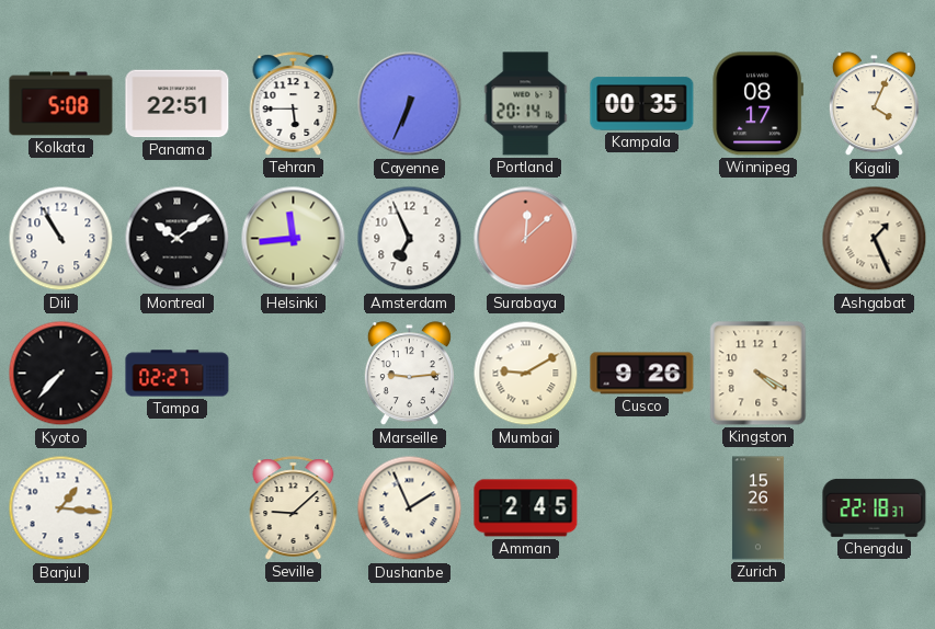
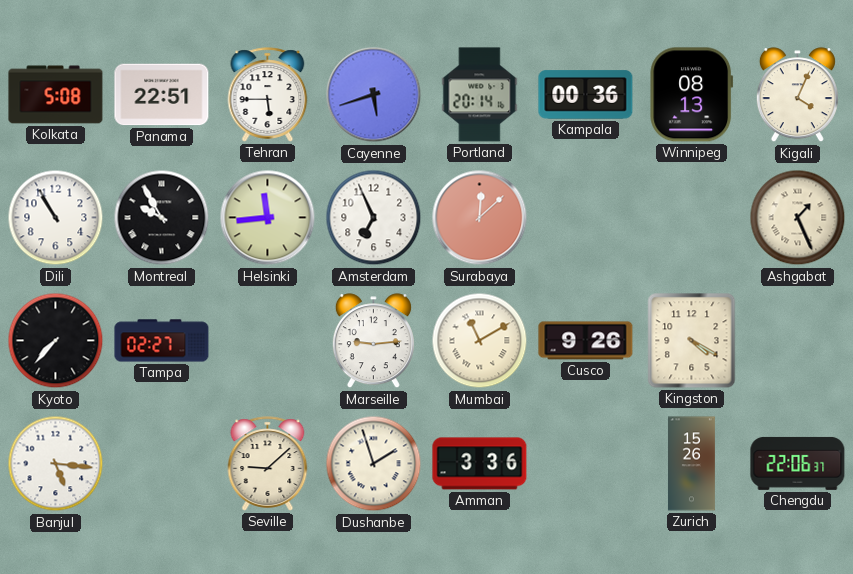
Cayenne: 6:34 -> 5:42
Kampala: 00:35 -> 00:36
Winnipeg: 08:17 -> 08:13
Montreal: 10:09 -> 9:55
Mumbai: 9:10 -> 11:10
Banjul: 1:16 -> 5:16
Dushanbe: 1:56 -> 1:57
Amman: 2:45 -> 3:36
Chengdu: 22:18 -> 22:06
